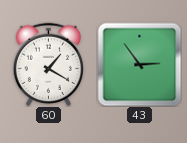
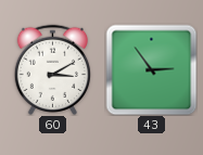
60: 1:20 -> 3:10
